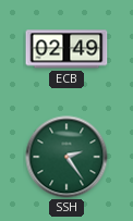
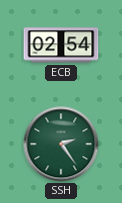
ECB: 02:49 -> 02:54
